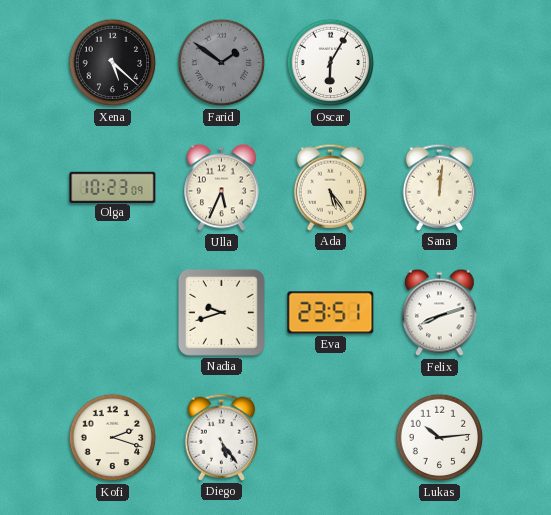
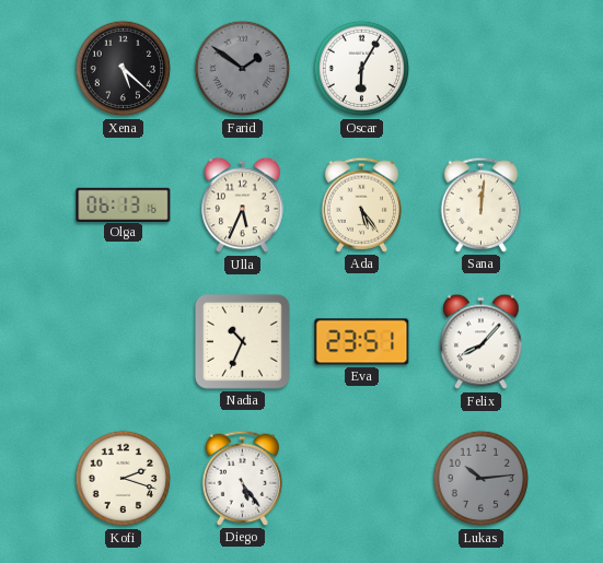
Olga: 10:23 -> 06:13
Nadia: 9:42 -> 10:34
Felix: 8:12 -> 8:07
Lukas dial: white -> grey
